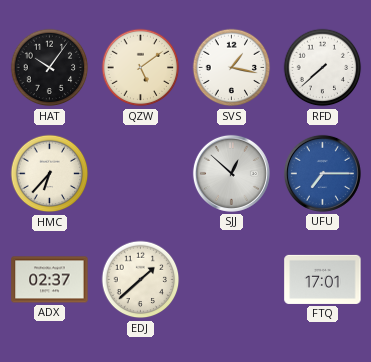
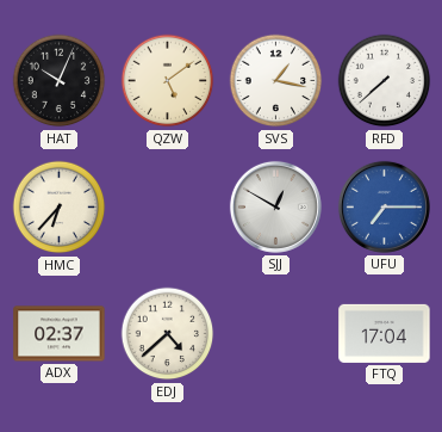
HAT: 10:06 -> 10:04
SJJ: 12:52 -> 12:50
EDJ: 1:38 -> 4:38
FTQ: 17:01 -> 17:04
